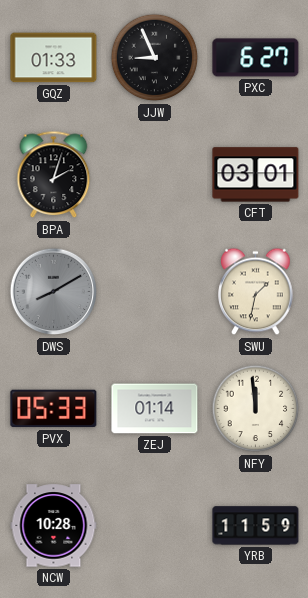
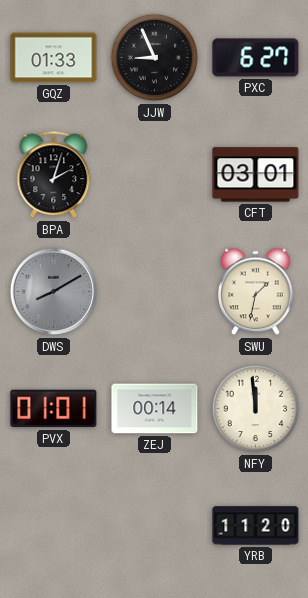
PVX: 05:33 -> 01:01
ZEJ: 01:14 -> 00:14
NCW: 10:28 -> none
YRB: 11:59 -> 11:20
